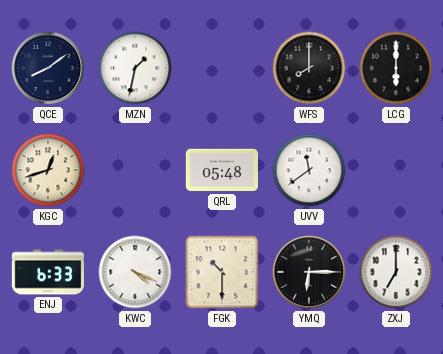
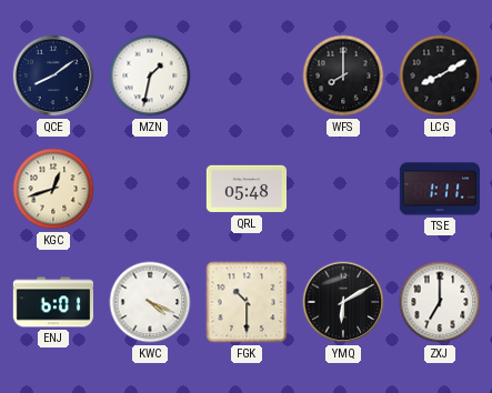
LCG: 6:00 -> 8:10
UVV: 11:39 -> none
TSE: none -> 1:11
ENJ: 6:33 -> 6:01
YMQ: 6:15 -> 6:10
